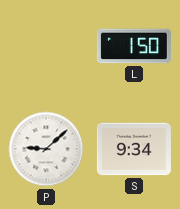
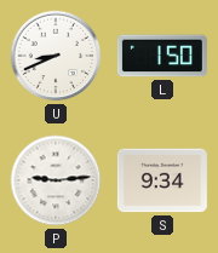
U: none -> 8:41
P: 9:08 -> 9:14
